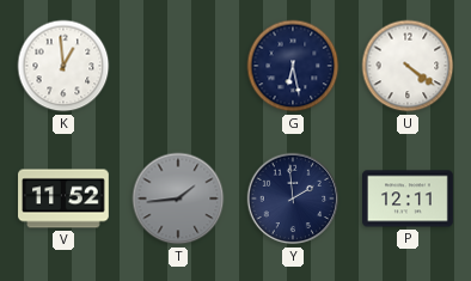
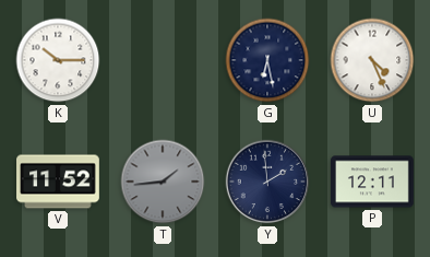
K: 12:59 -> 10:15
U: 4:21 -> 4:26
